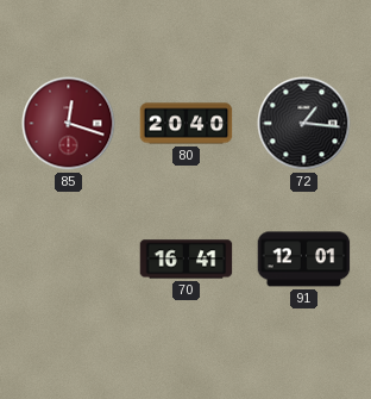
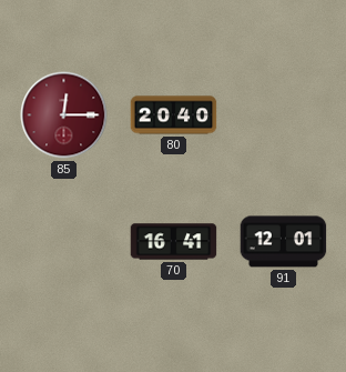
85: 12:18 -> 12:15
72: 1:16 -> none
